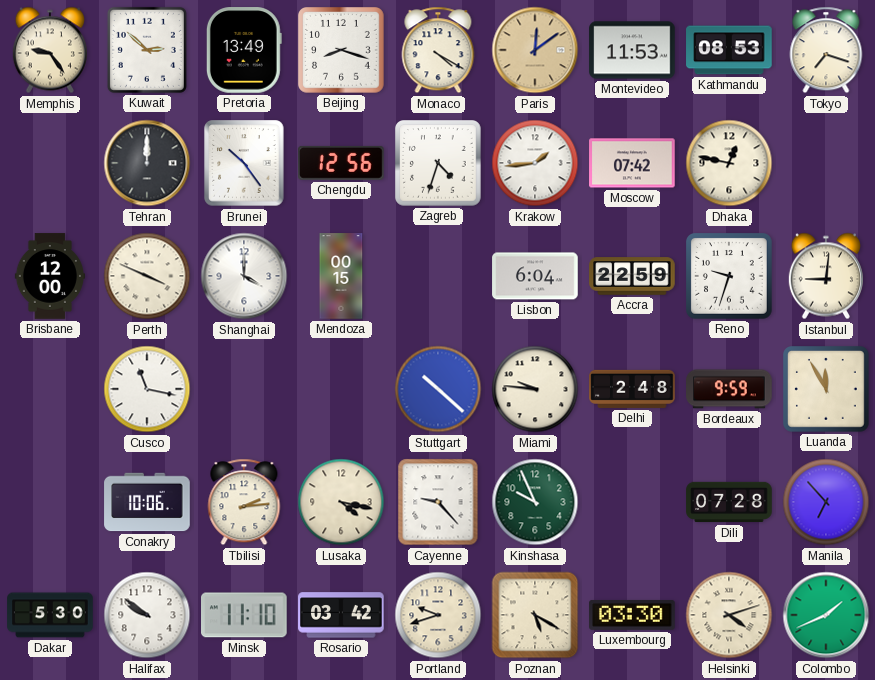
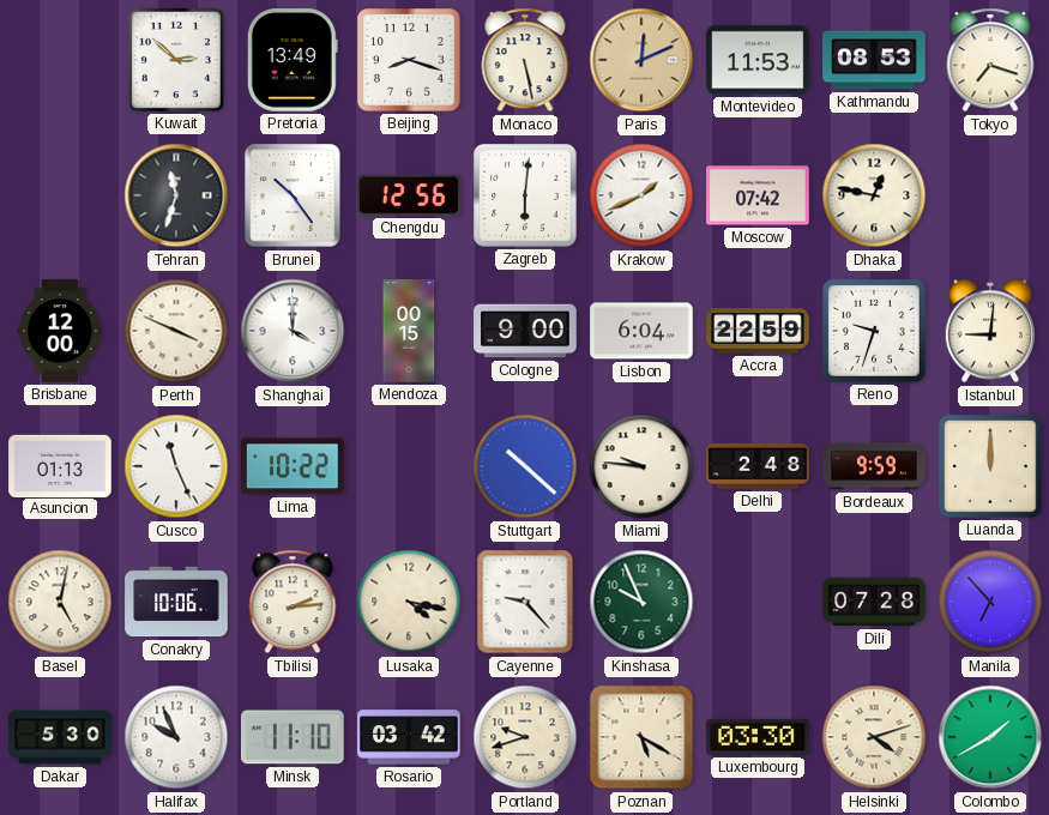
Memphis: 9:24 -> none
Monaco: 4:20 -> 5:28
Paris: 12:09 -> 12:11
Tehran: 12:00 -> 11:33
Zagreb: 4:33 -> 6:01
Krakow: 1:44 -> 1:41
Cologne: none -> 9:00
Asuncion: none -> 01:13
Cusco: 11:17 -> 11:26
Lima: none -> 10:22
Luanda: 11:55 -> 12:00
Basel: none -> 5:02
Halifax: 9:51 -> 9:56
Colombo: 1:41 -> 1:40
